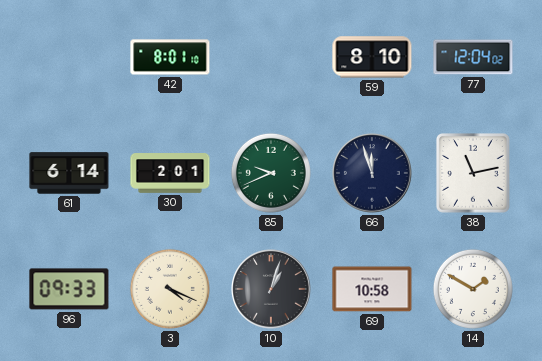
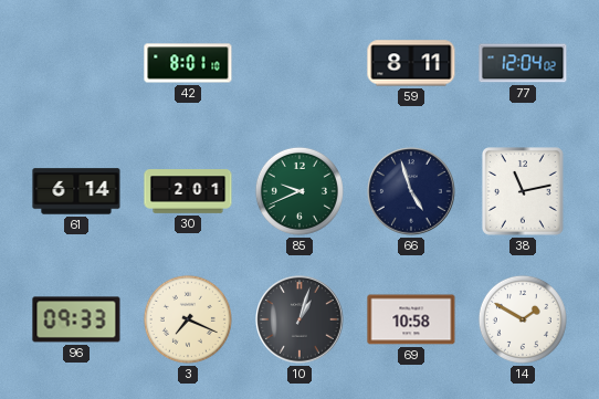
59: 8:10 -> 8:11
66: 11:57 -> 4:57
3: 4:19 -> 7:19
